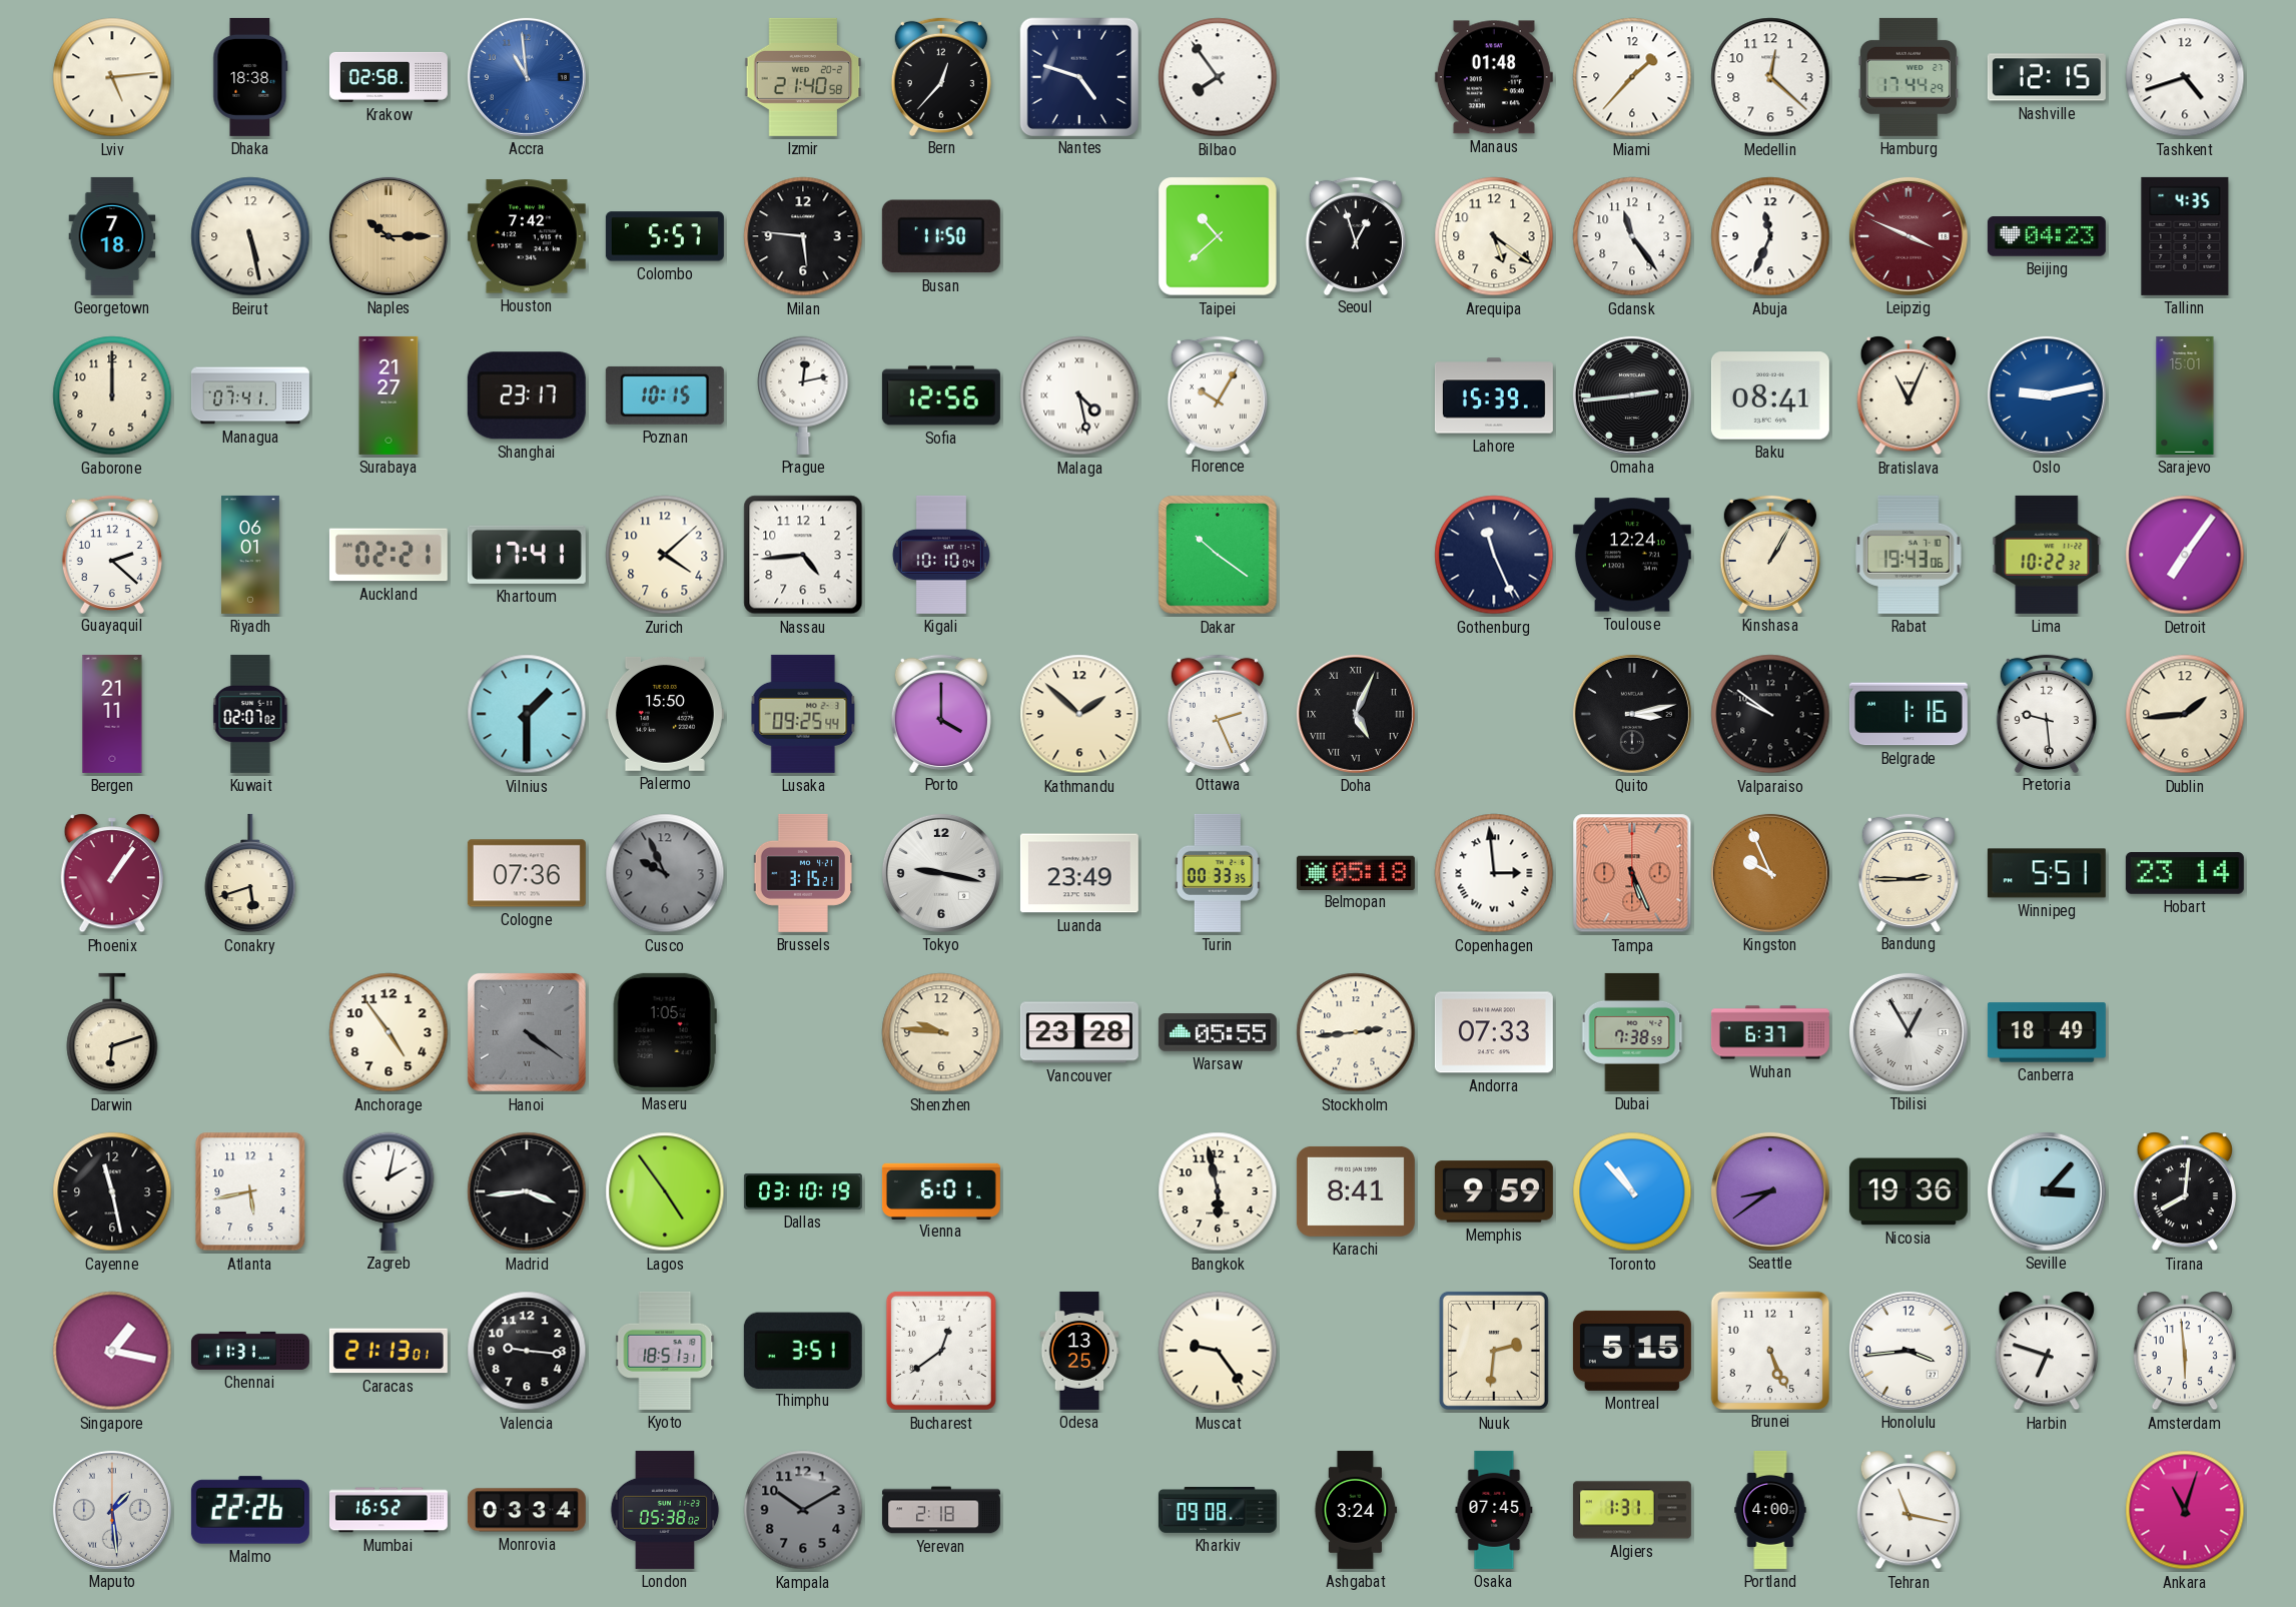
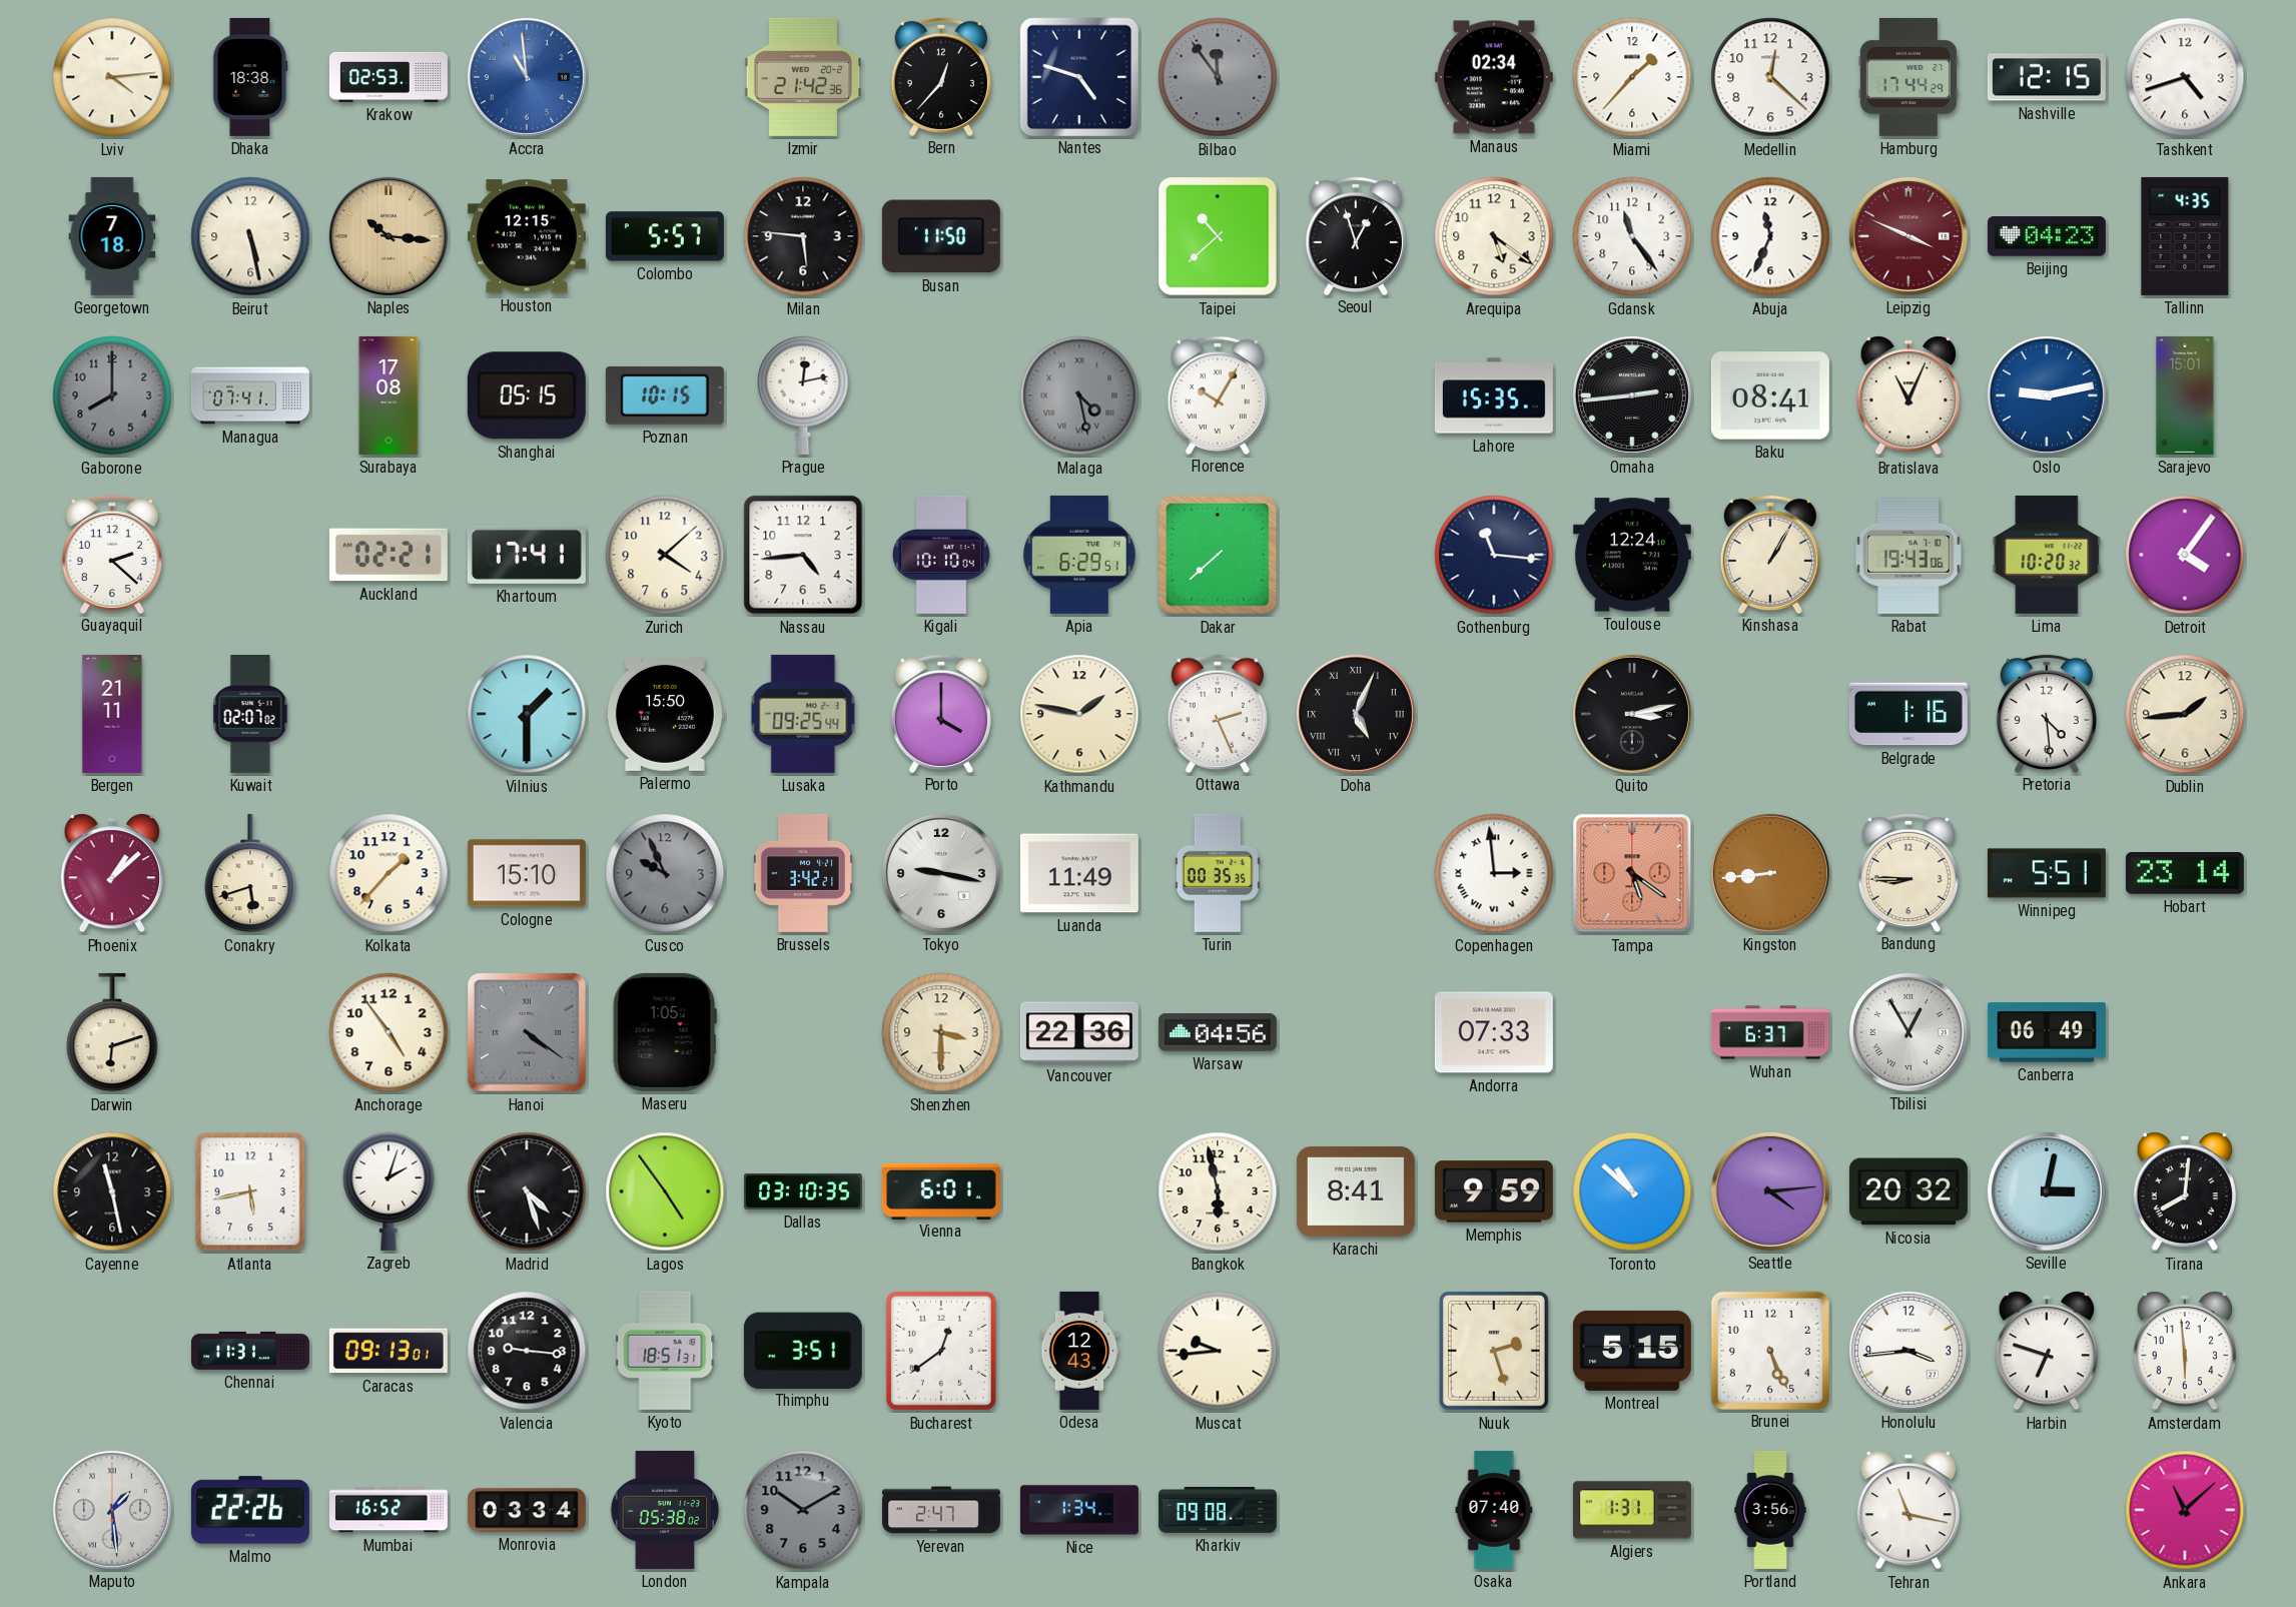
Lviv: 5:14 -> 4:14
Krakow: 02:58 -> 02:53
Izmir: 21:40 -> 21:42
Bilbao: 7:54 -> 11:54
Bilbao dial: white -> grey
Manaus: 01:48 -> 02:34
Naples: 10:15 -> 10:16
Houston: 7:42 -> 12:15
Gaborone: 12:00 -> 8:00
Gaborone dial: cream -> grey
Surabaya: 21:27 -> 17:08
Shanghai: 23:17 -> 05:15
Sofia: 12:56 -> none
Malaga dial: white -> grey
Lahore: 15:39 -> 15:35
Riyadh: 06:01 -> none
Apia: none -> 6:29
Dakar: 10:21 -> 7:38
Gothenburg: 11:26 -> 11:16
Lima: 10:22 -> 10:20
Detroit: 7:06 -> 4:06
Kathmandu: 1:52 -> 1:47
Valparaiso: 9:51 -> none
Pretoria: 9:29 -> 4:29
Phoenix: 1:06 -> 1:08
Kolkata: none -> 1:37
Cologne: 07:36 -> 15:10
Brussels: 3:15 -> 3:42
Luanda: 23:49 -> 11:49
Turin: 00:33 -> 00:35
Belmopan: 05:18 -> none
Tampa: 5:26 -> 5:21
Kingston: 9:56 -> 8:44
Bandung: 2:45 -> 8:45
Shenzhen: 9:46 -> 3:30
Vancouver: 23:28 -> 22:36
Warsaw: 05:55 -> 04:56
Stockholm: 2:44 -> none
Dubai: 7:38 -> none
Canberra: 18:49 -> 06:49
Zagreb: 2:02 -> 2:03
Madrid: 3:44 -> 4:27
Dallas: 03:10:19 -> 03:10:35
Toronto: 10:53 -> 10:52
Seattle: 8:39 -> 4:14
Nicosia: 19:36 -> 20:32
Seville: 3:07 -> 3:02
Singapore: 1:17 -> none
Caracas: 21:13 -> 09:13
Odesa: 13:25 -> 12:43
Muscat: 9:24 -> 9:44
Nuuk: 2:31 -> 2:27
Yerevan: 2:18 -> 2:47
Nice: none -> 1:34
Ashgabat: 3:24 -> none
Osaka: 07:45 -> 07:40
Portland: 4:00 -> 3:56
Ankara: 11:03 -> 11:08
